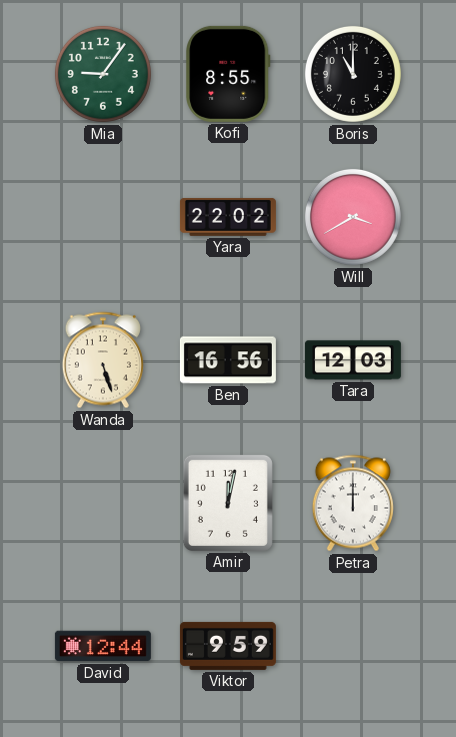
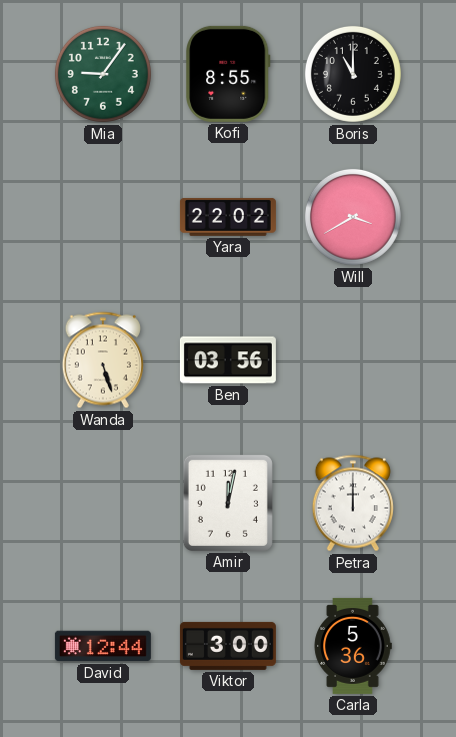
Ben: 16:56 -> 03:56
Tara: 12:03 -> none
Viktor: 9:59 -> 3:00
Carla: none -> 5:36
